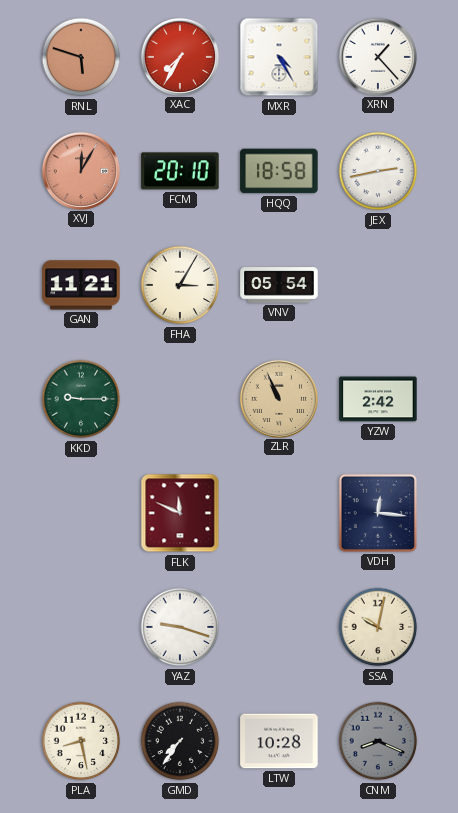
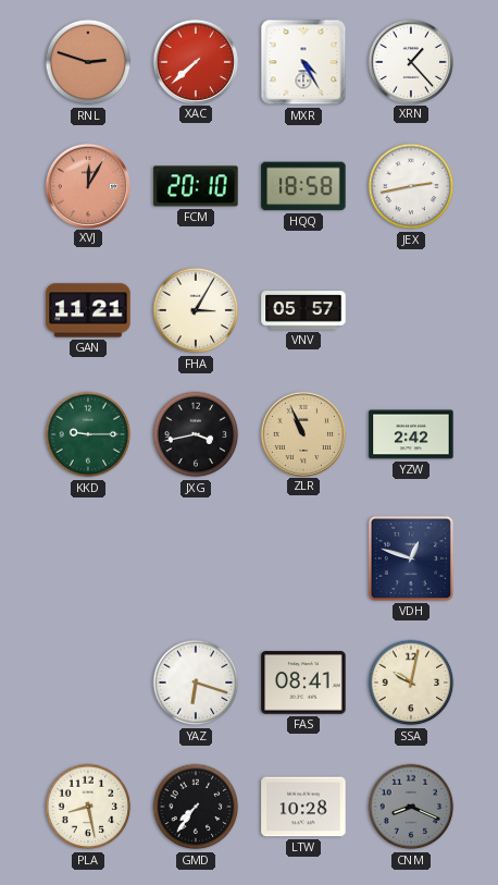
RNL: 5:48 -> 2:48
XAC: 7:35 -> 7:38
VNV: 05:54 -> 05:57
JXG: none -> 3:43
FLK: 11:49 -> none
VDH: 12:16 -> 12:48
YAZ: 9:18 -> 6:18
FAS: none -> 08:41
